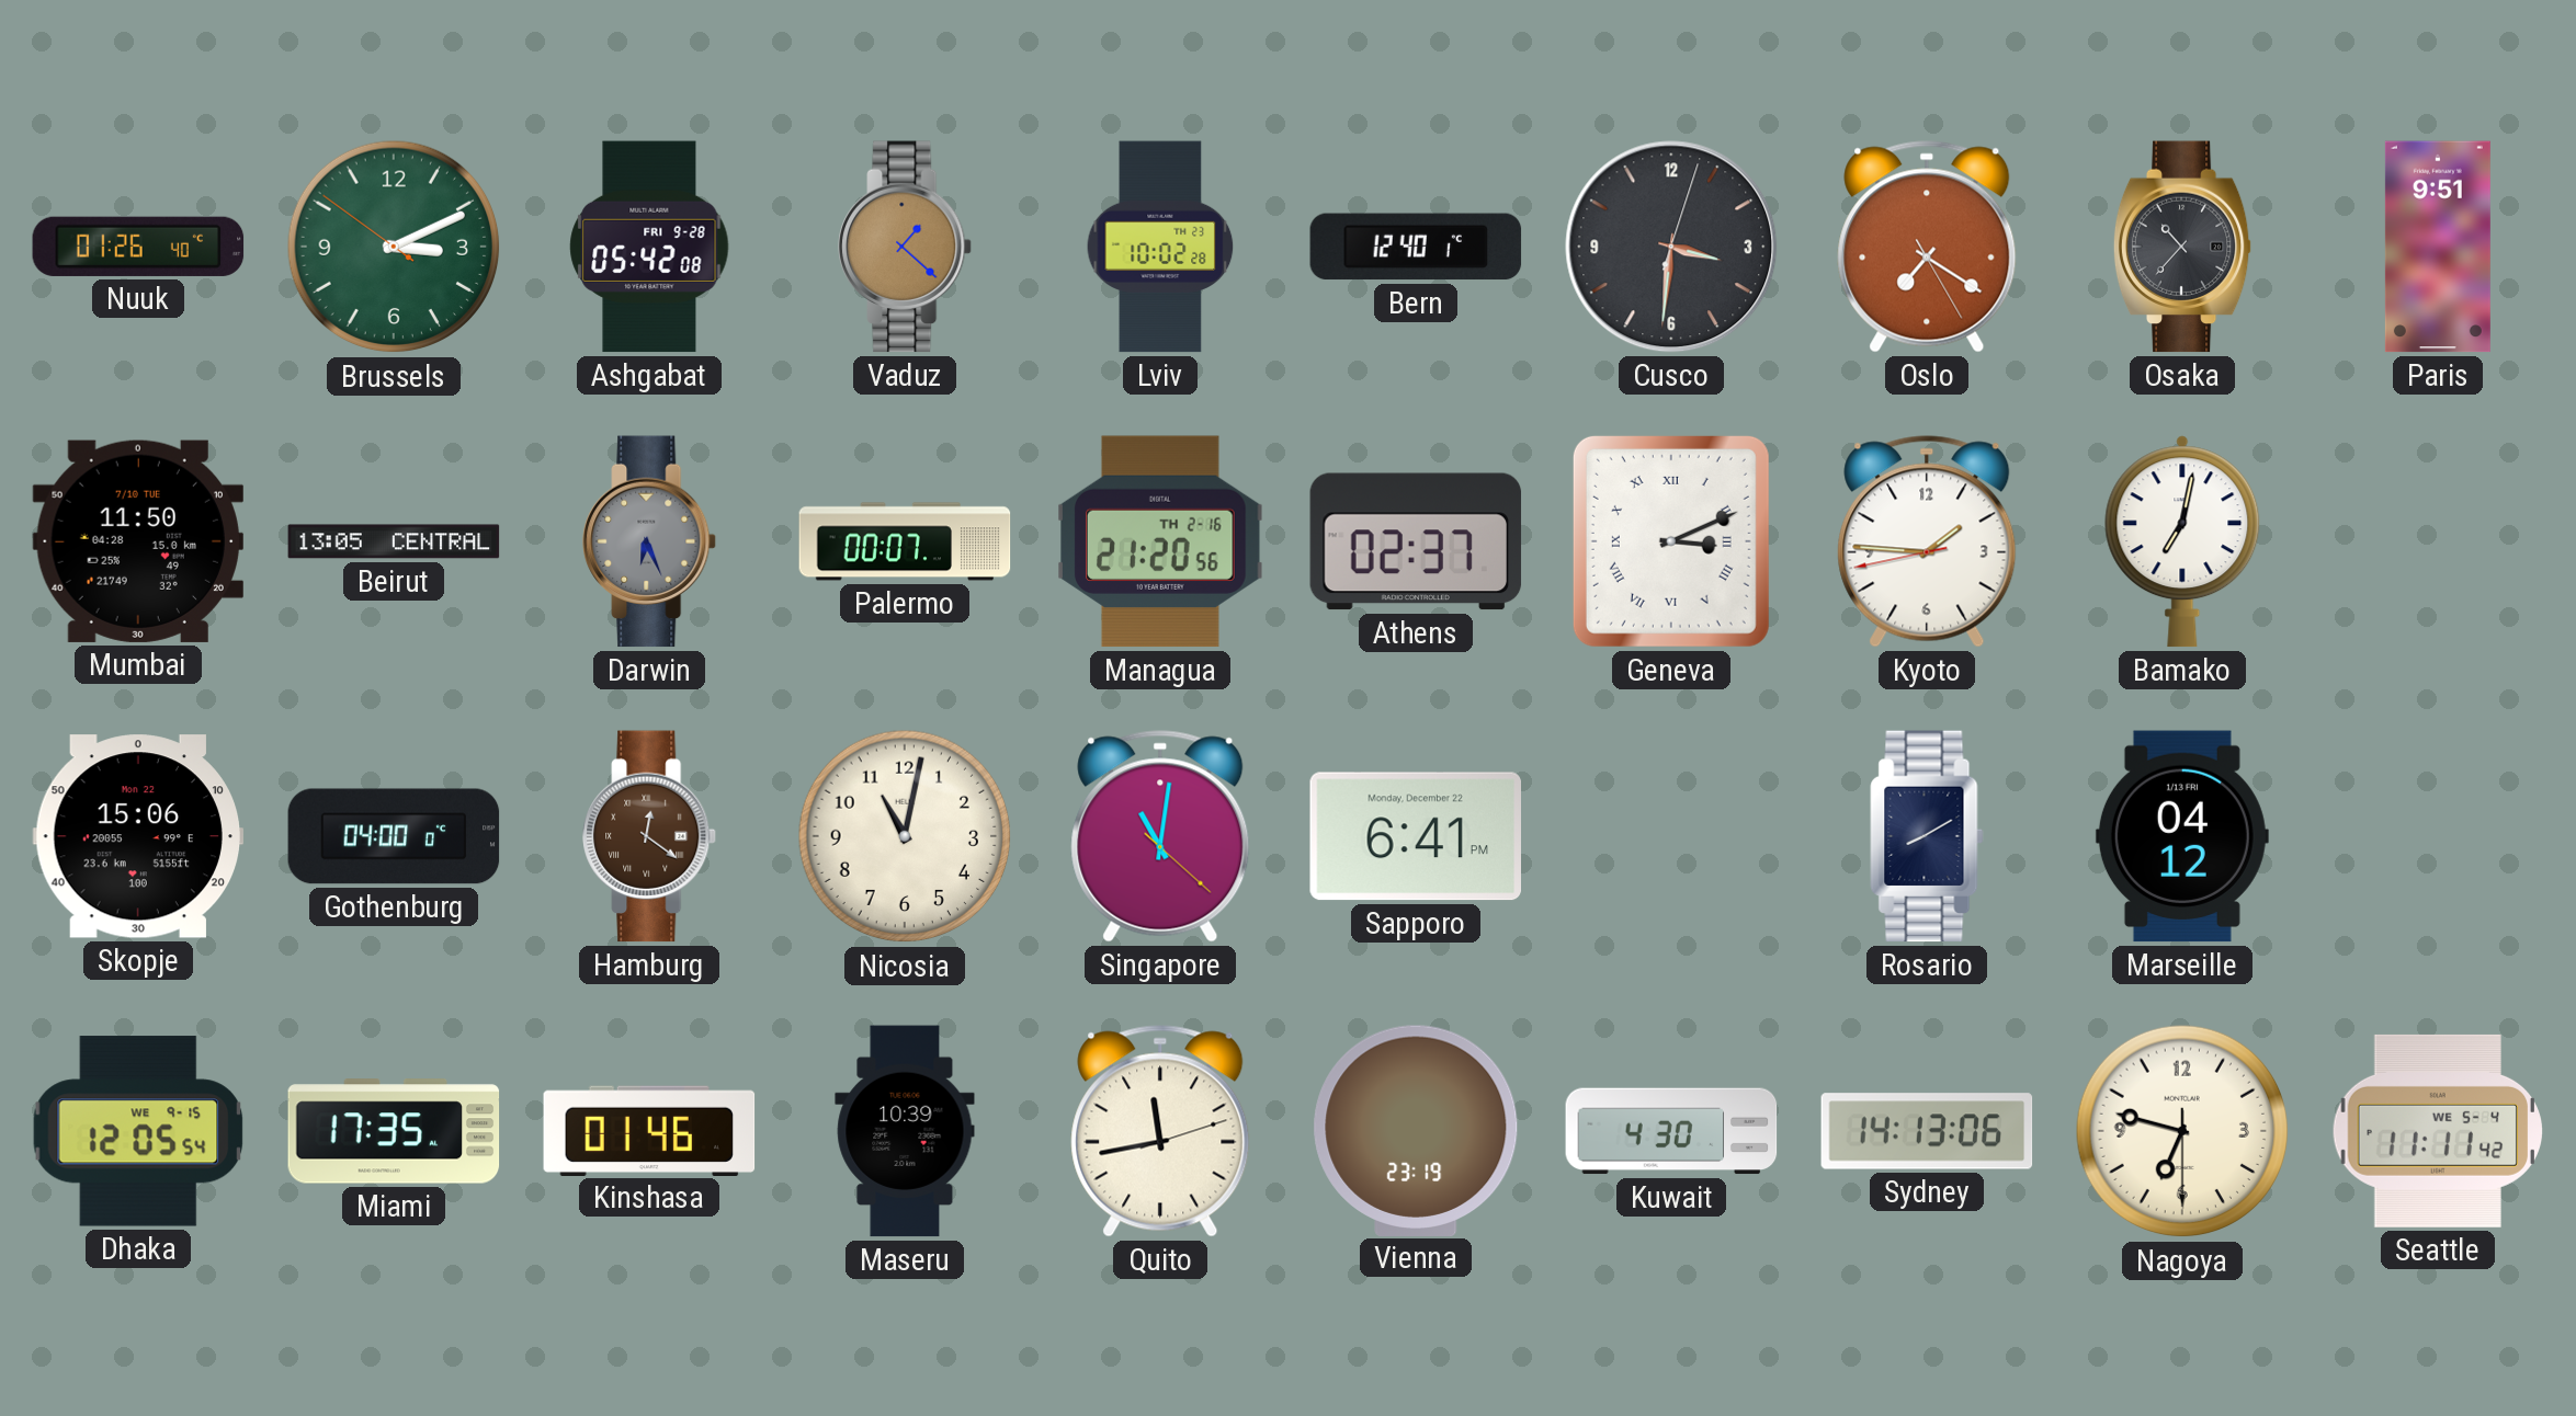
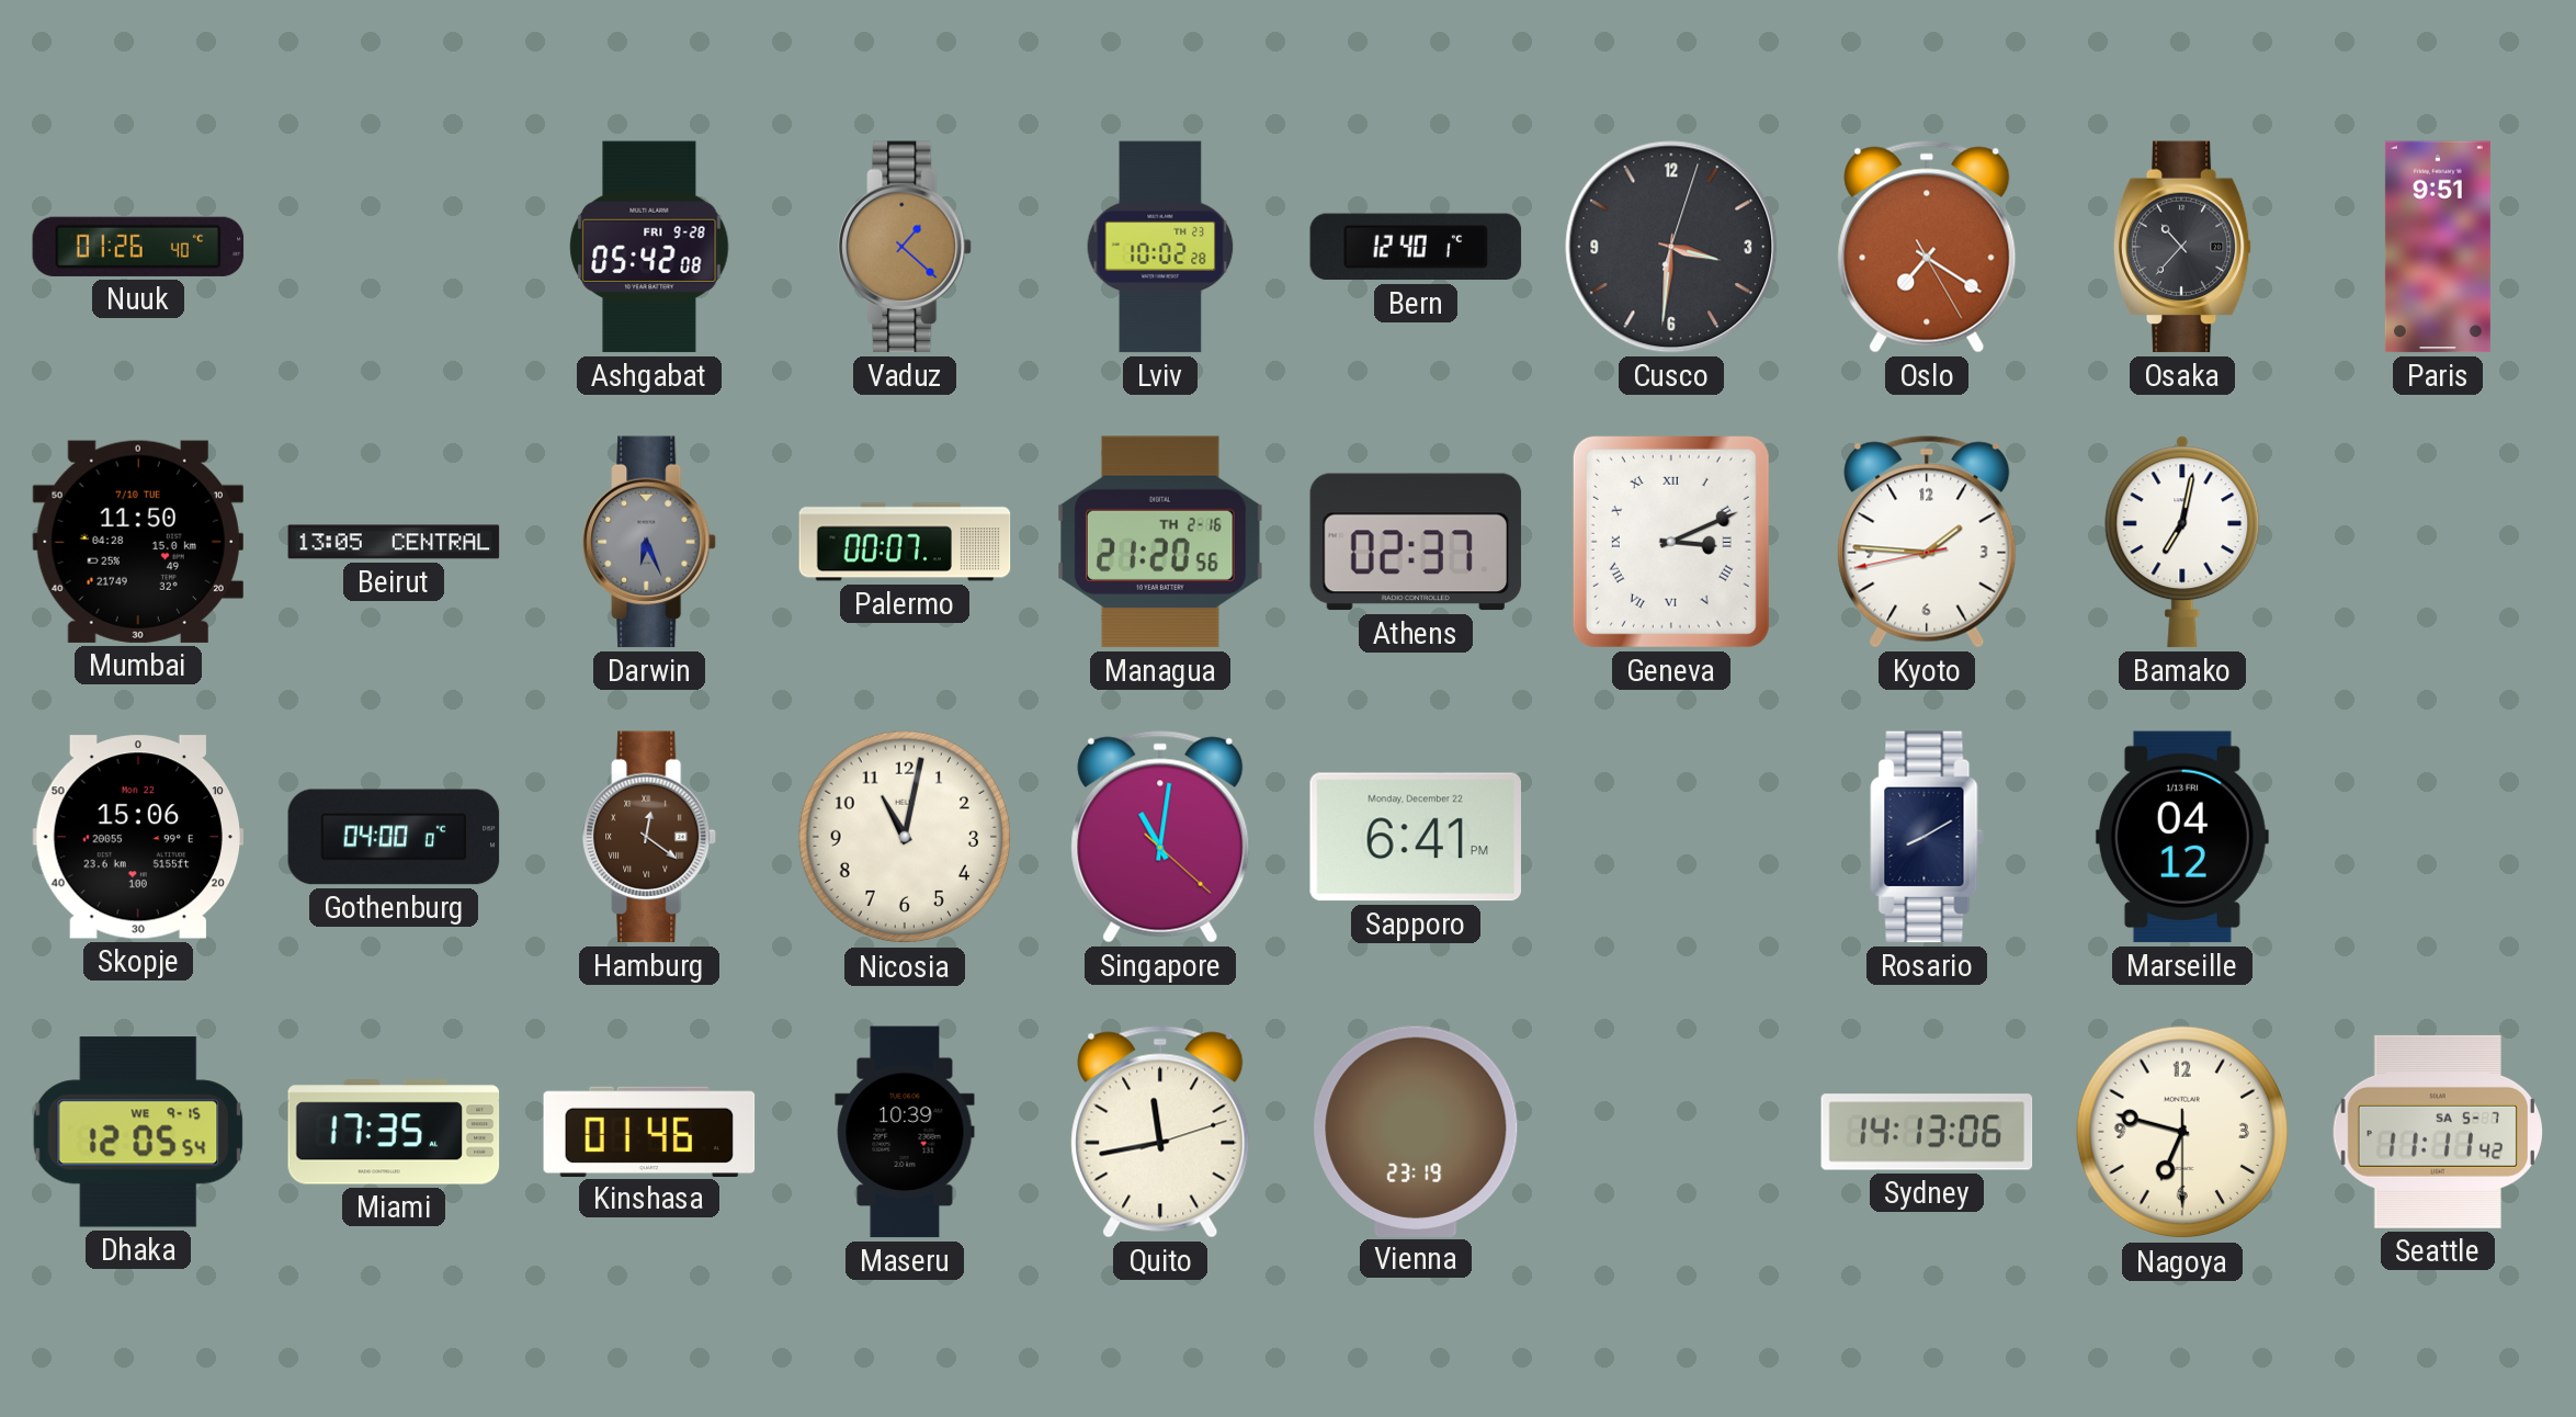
Brussels: 3:10 -> none
Kuwait: 4:30 -> none
Seattle date: WE 5-4 -> SA 5-7
